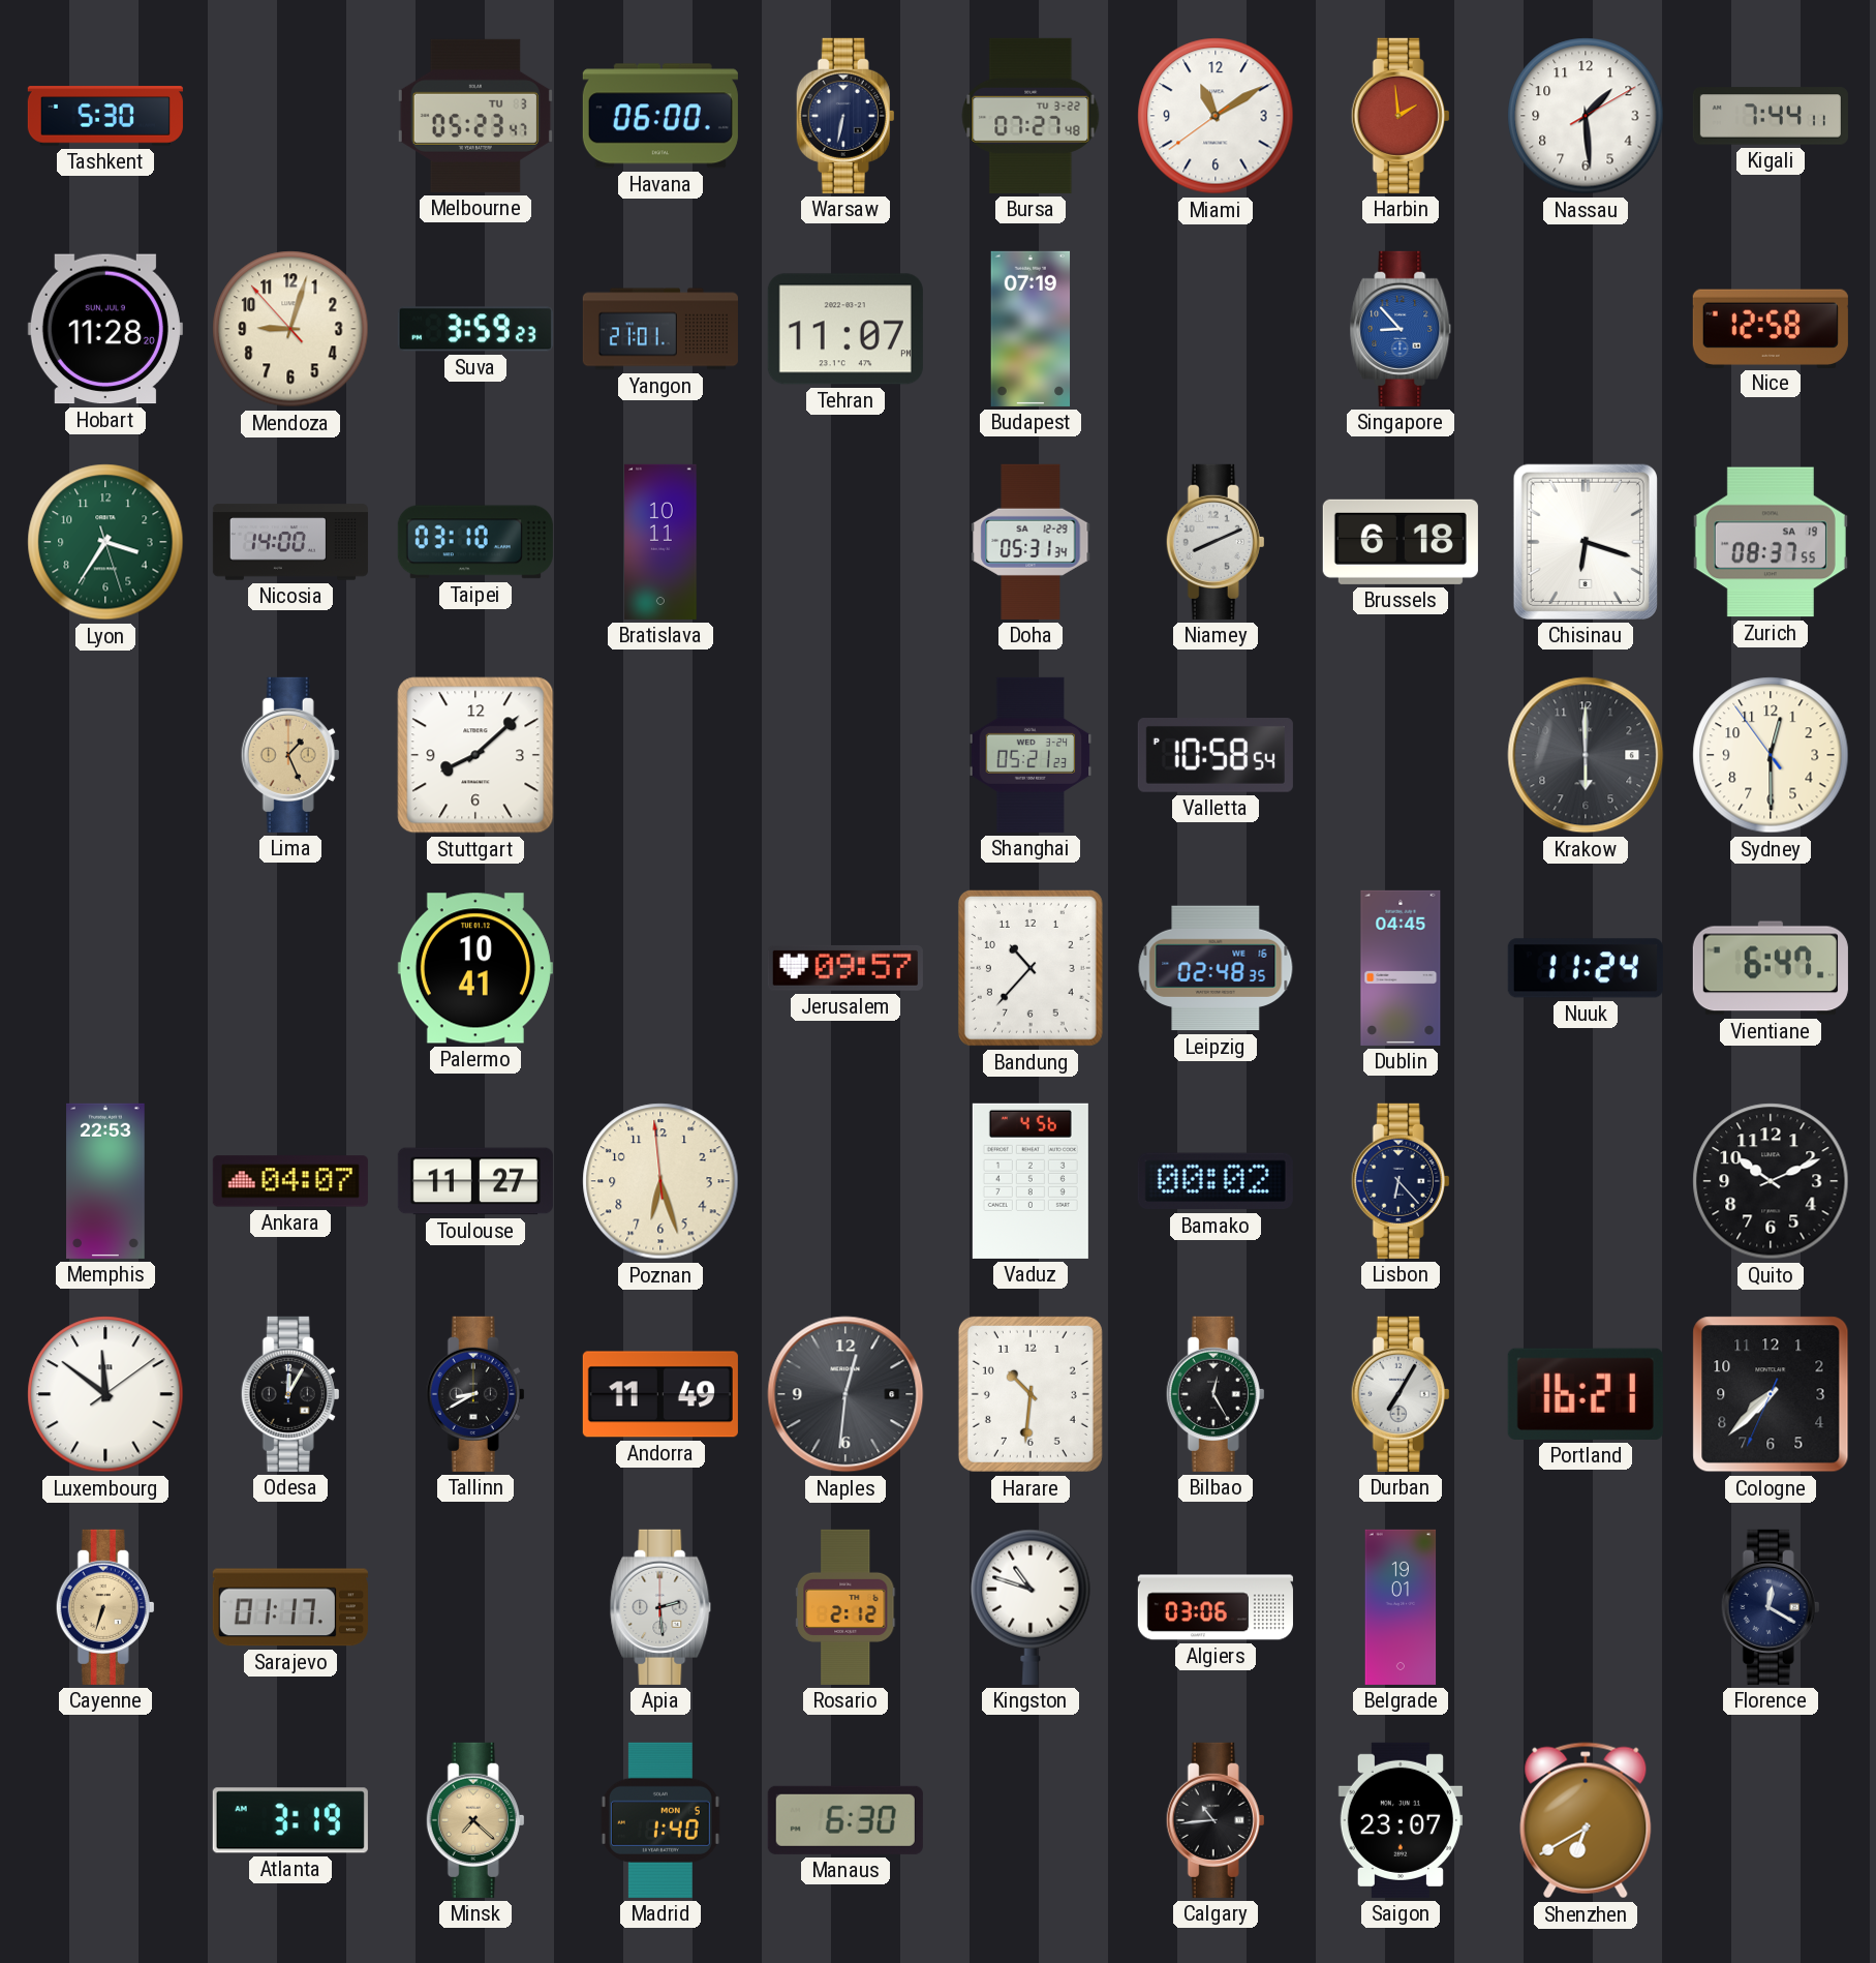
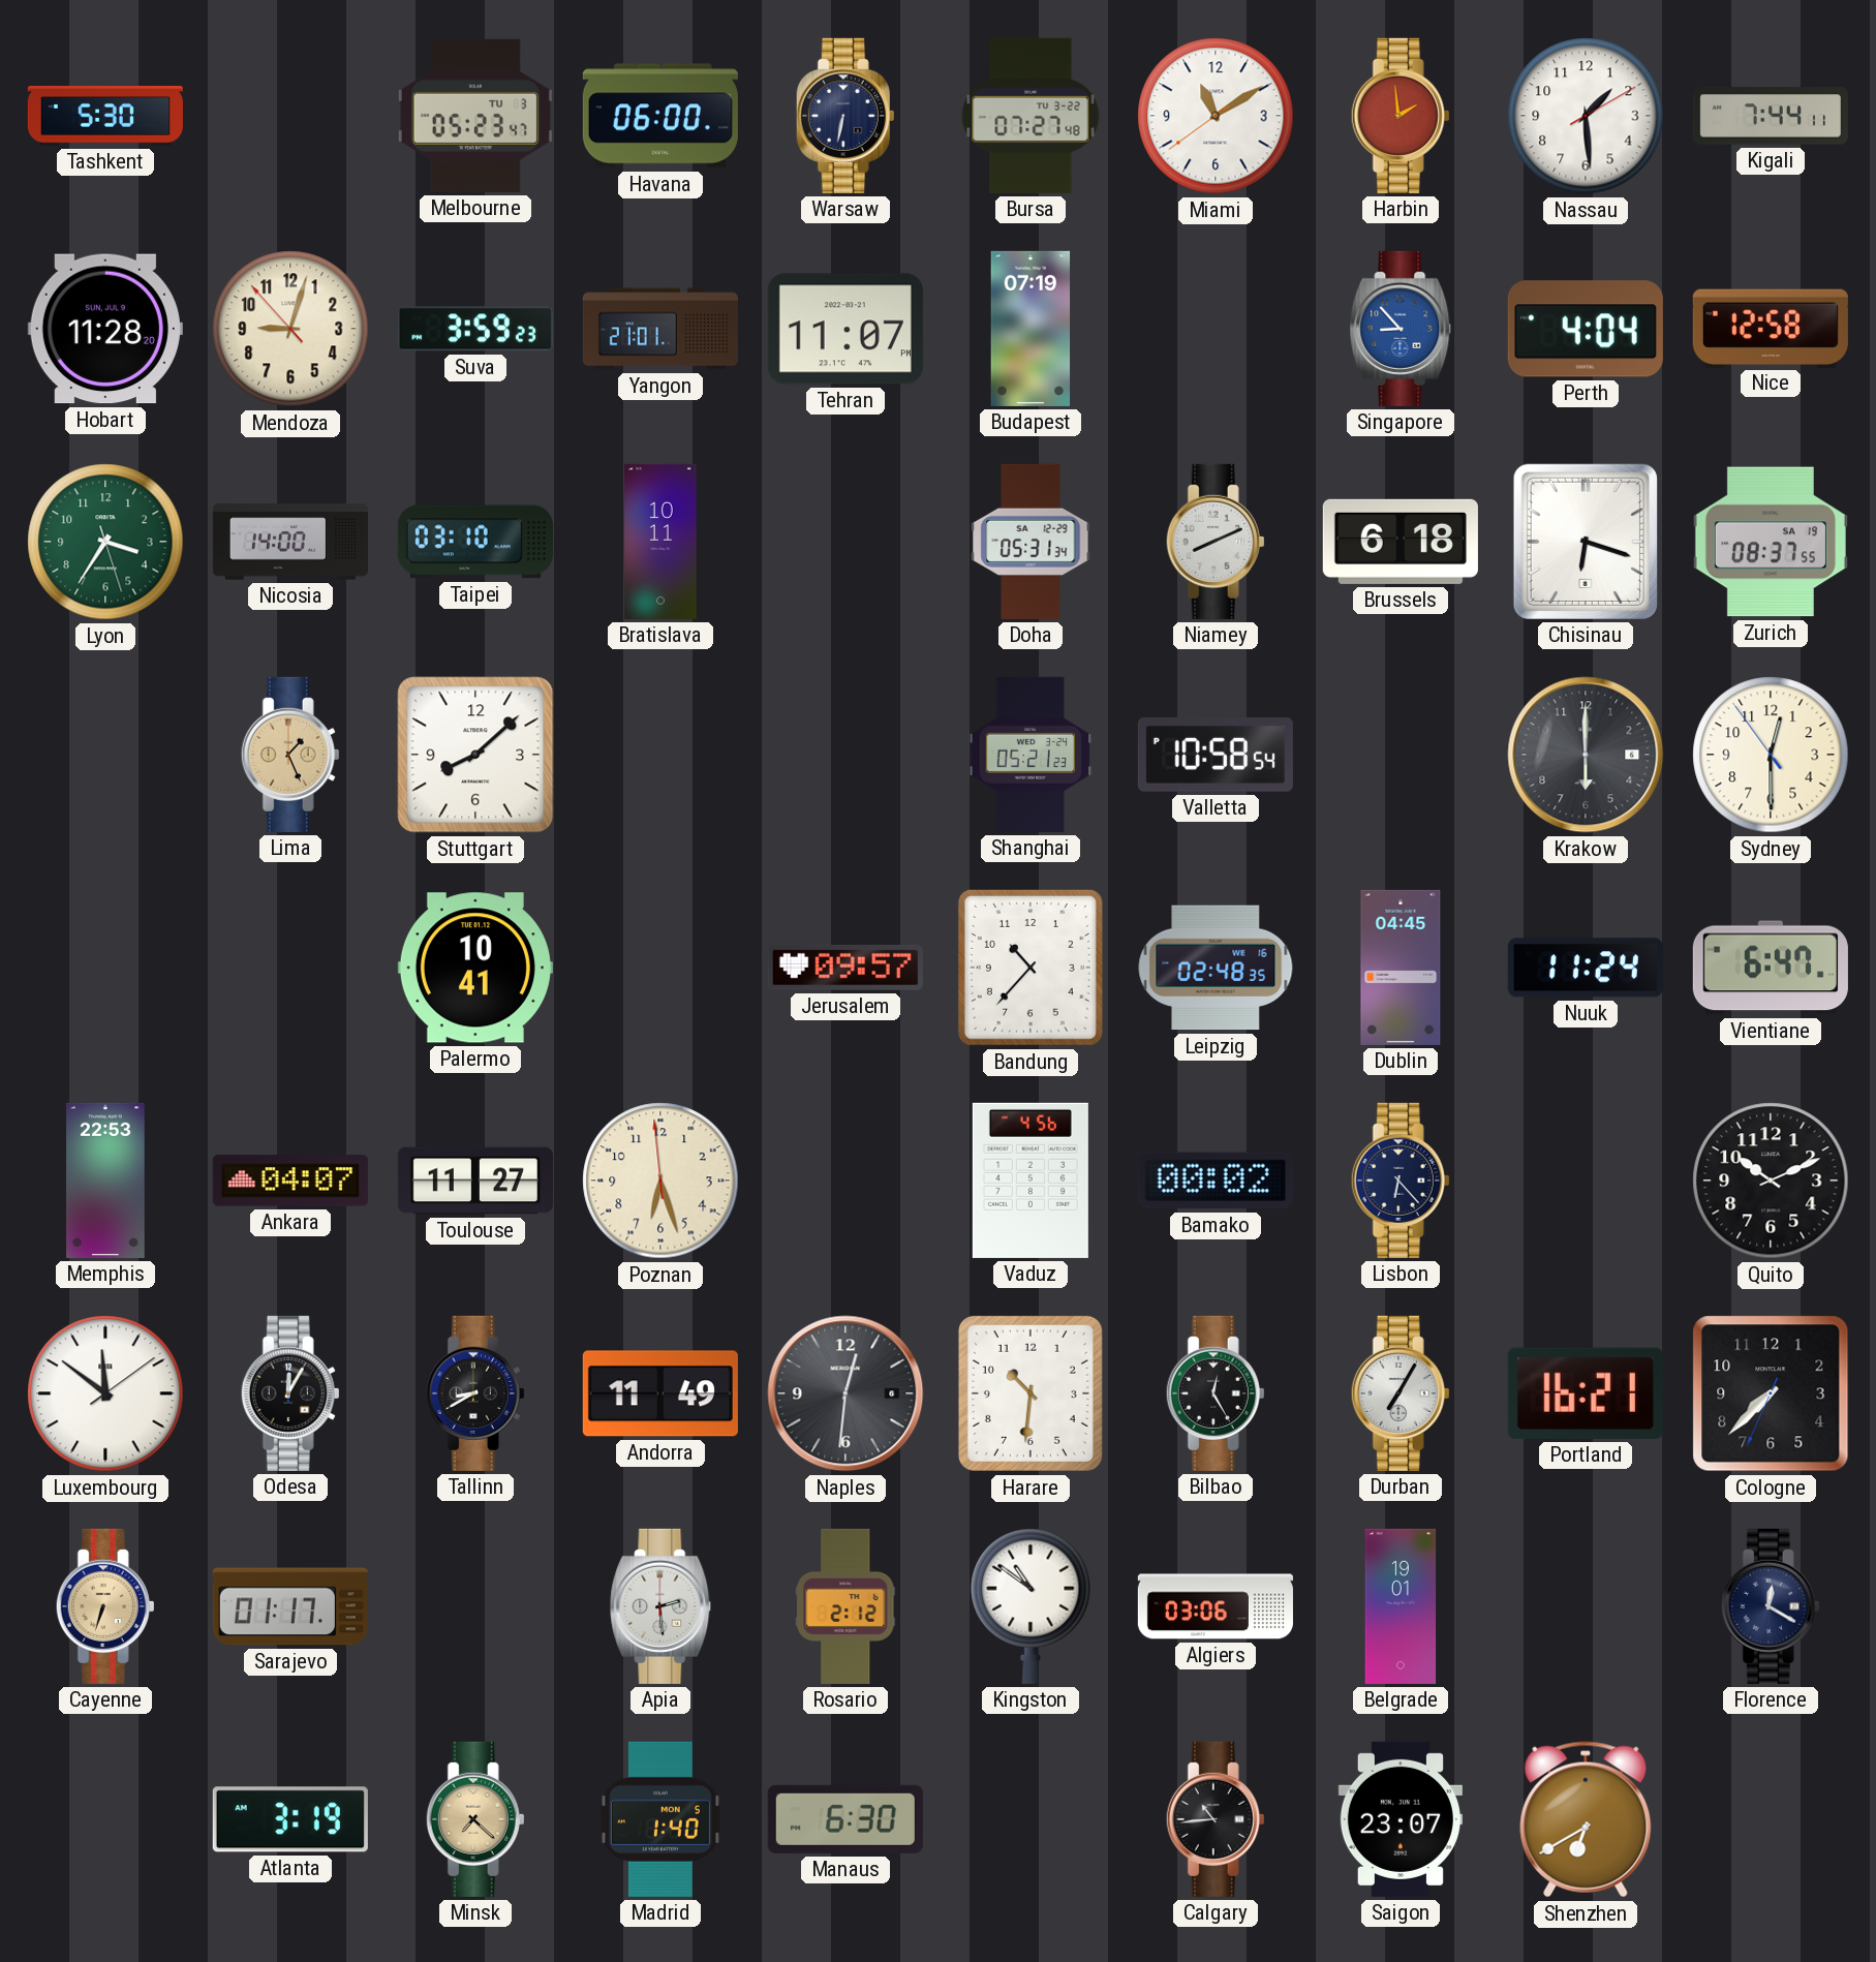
Perth: none -> 4:04
Kingston: 10:48 -> 10:51
